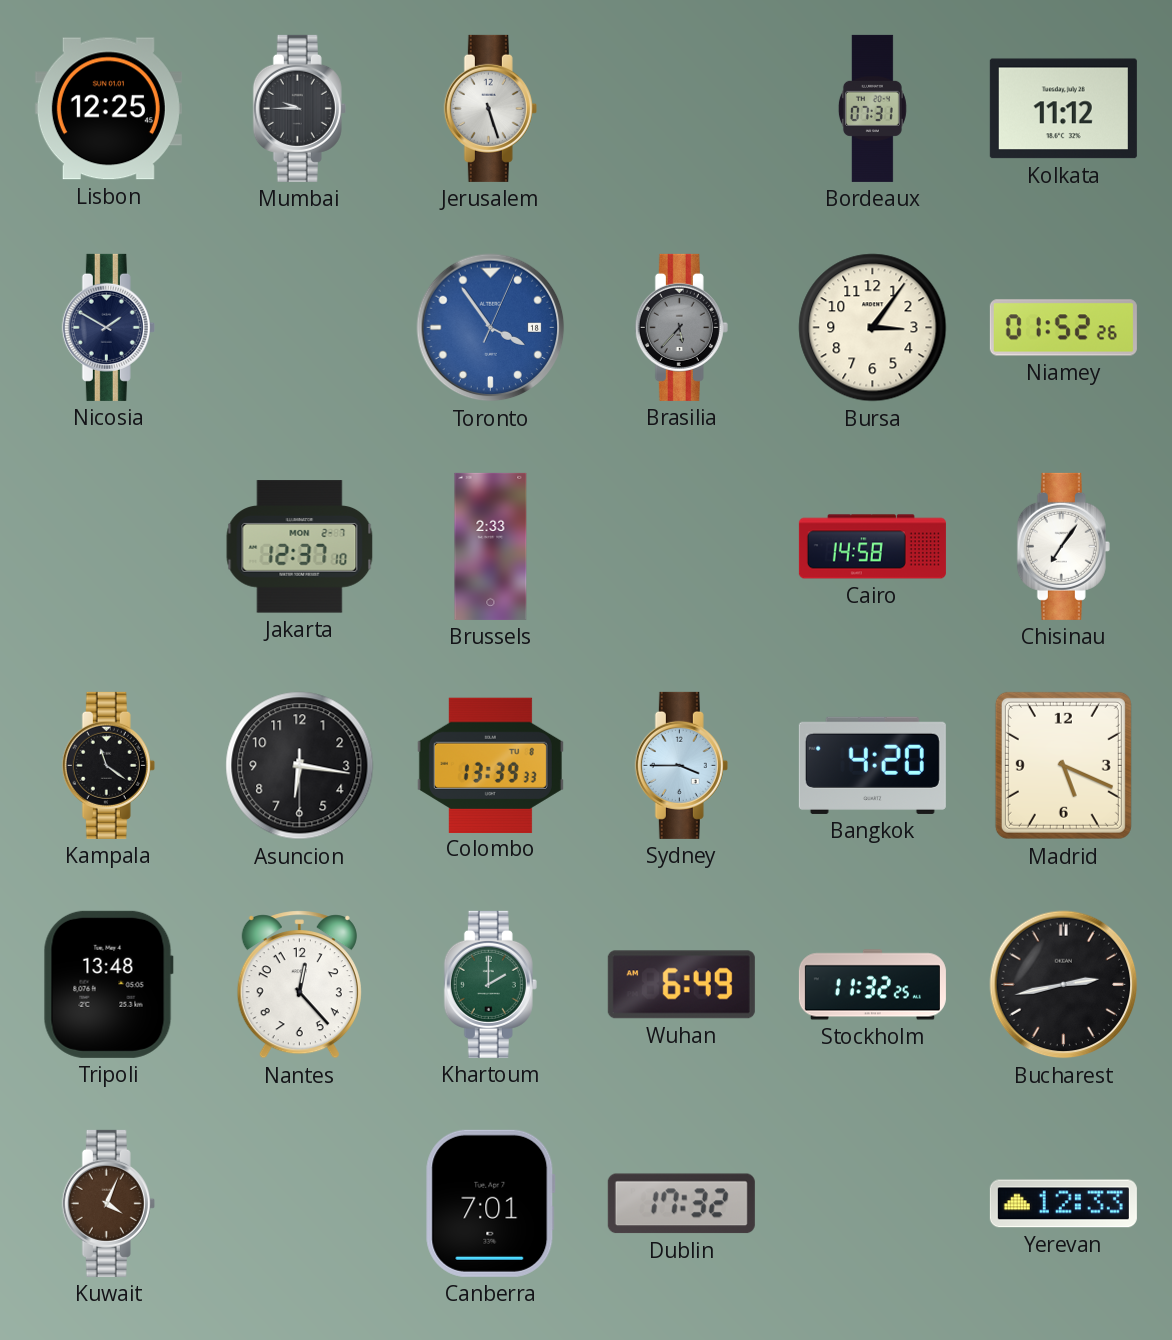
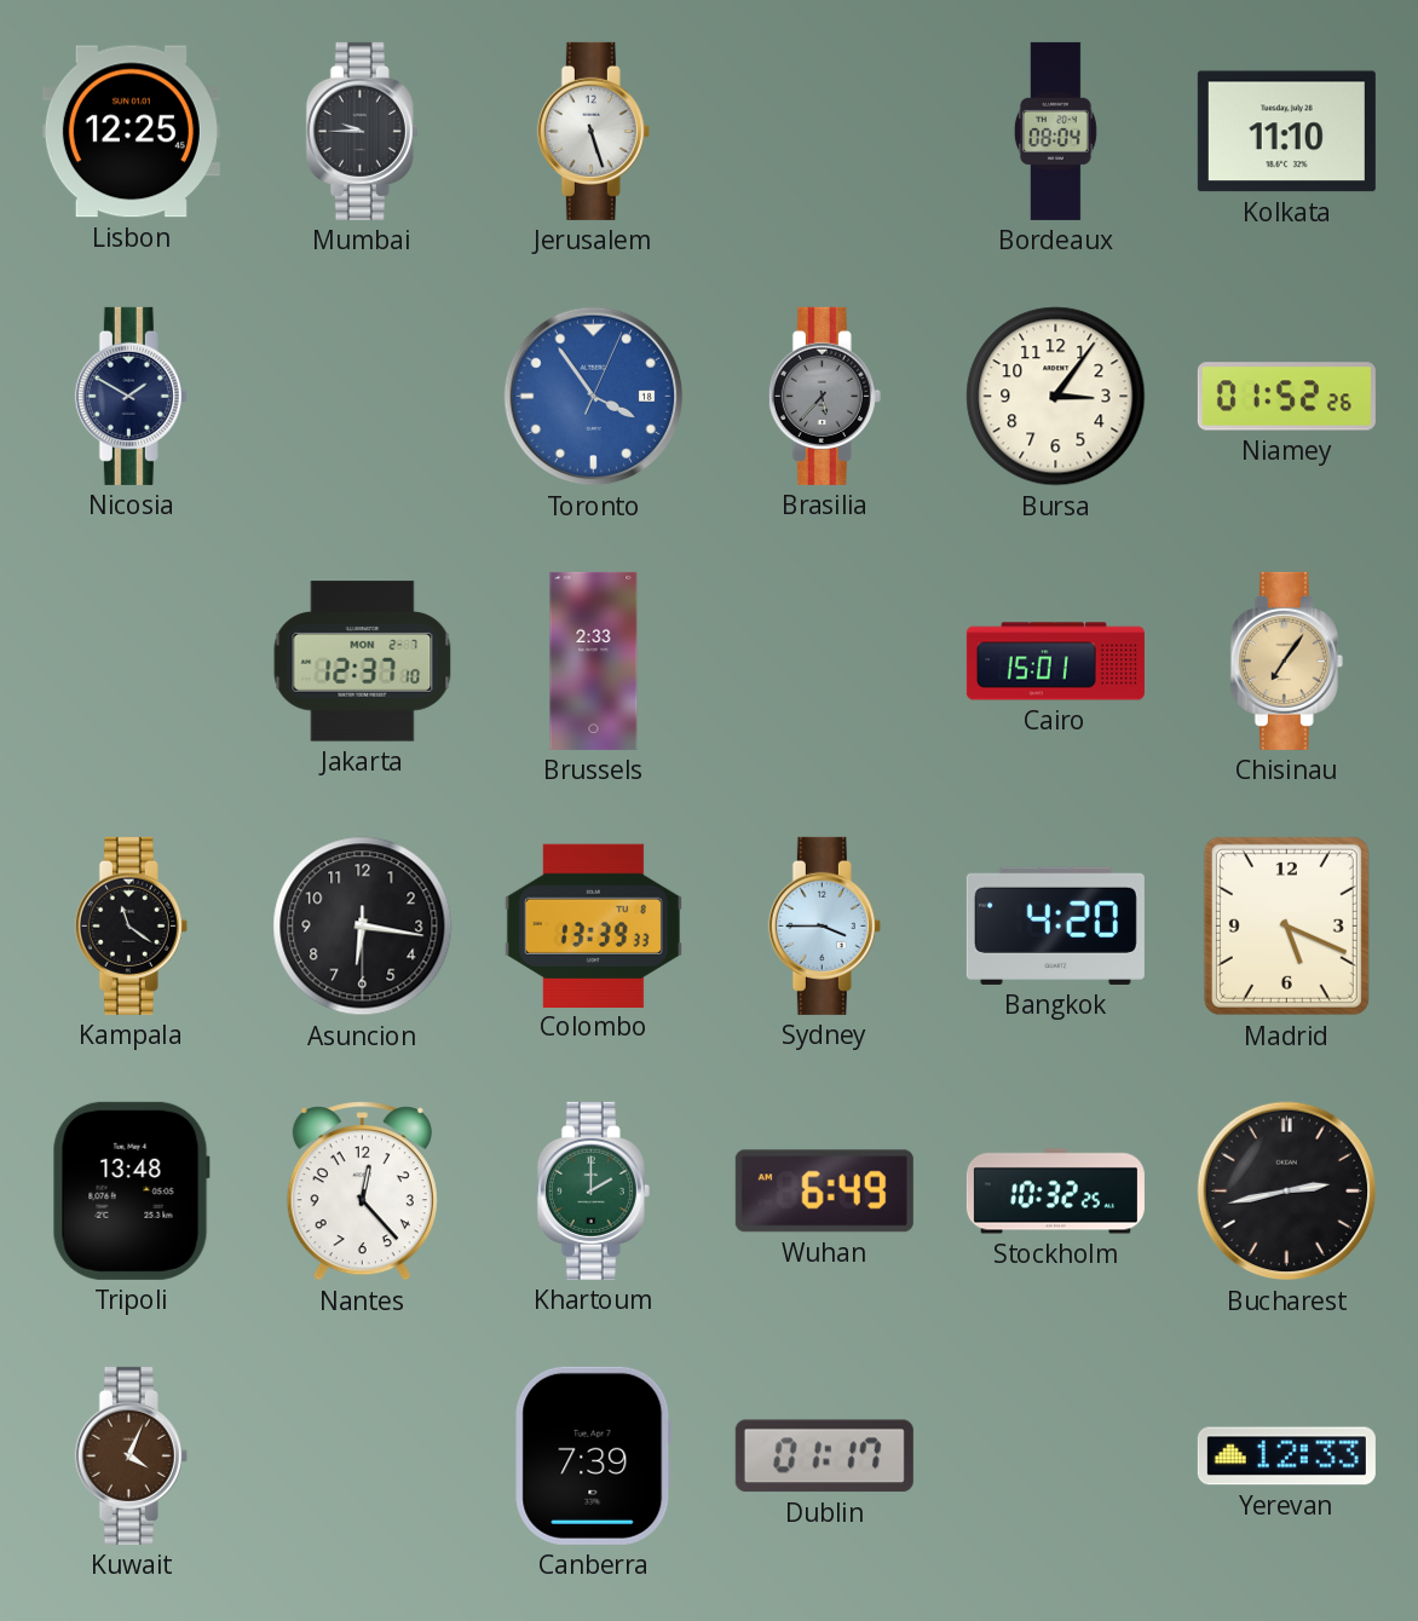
Bordeaux: 07:31 -> 08:04
Kolkata: 11:12 -> 11:10
Cairo: 14:58 -> 15:01
Chisinau dial: white -> champagne
Stockholm: 11:32 -> 10:32
Canberra: 7:01 -> 7:39
Dublin: 17:32 -> 01:17
